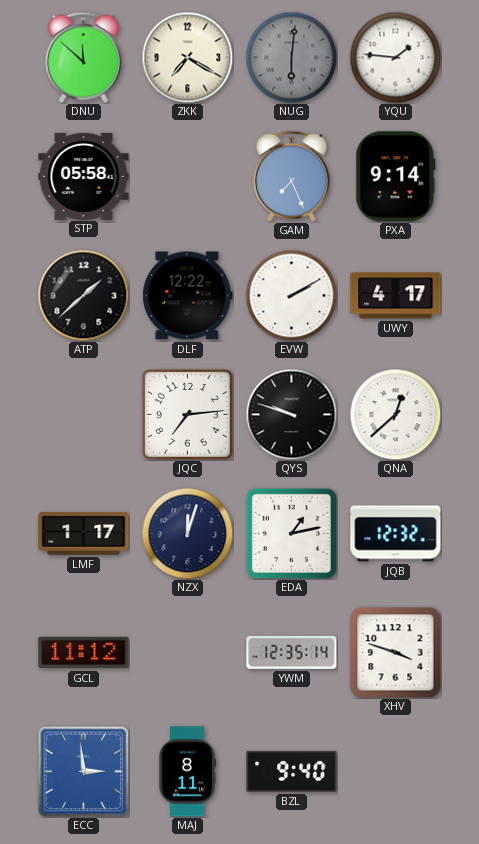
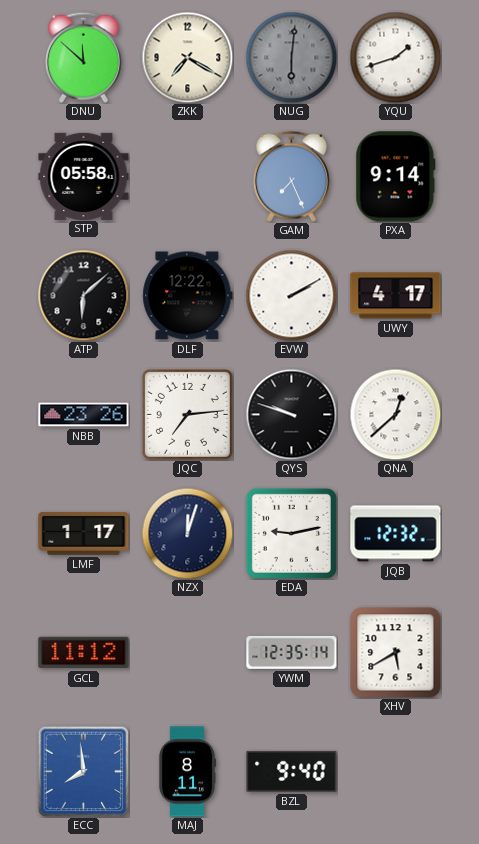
YQU: 1:46 -> 1:42
ATP: 1:38 -> 6:08
NBB: none -> 23:26
EDA: 1:13 -> 9:13
XHV: 3:48 -> 5:40
ECC: 2:59 -> 7:59
